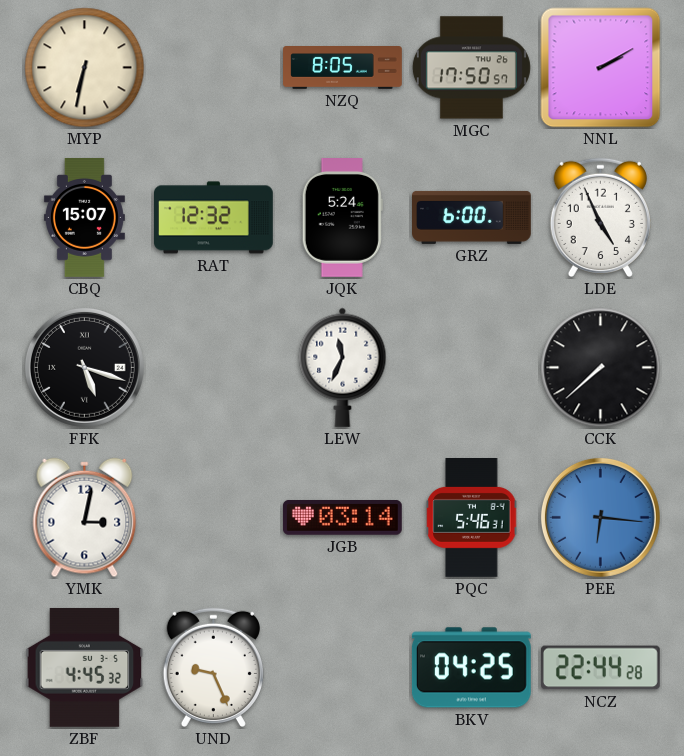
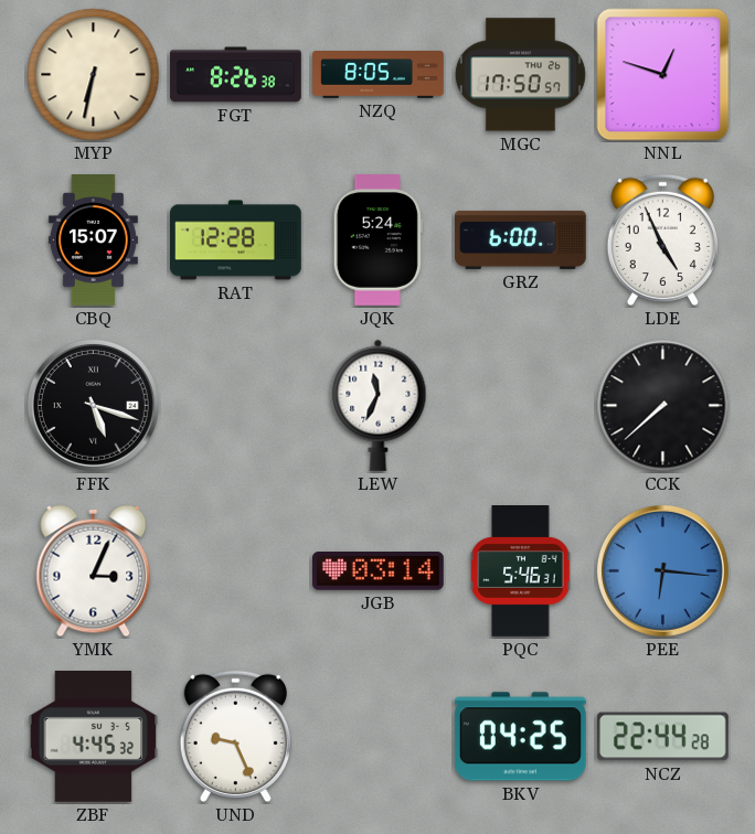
FGT: none -> 8:26
NNL: 2:10 -> 12:48
RAT: 12:32 -> 12:28
YMK: 3:02 -> 3:04
